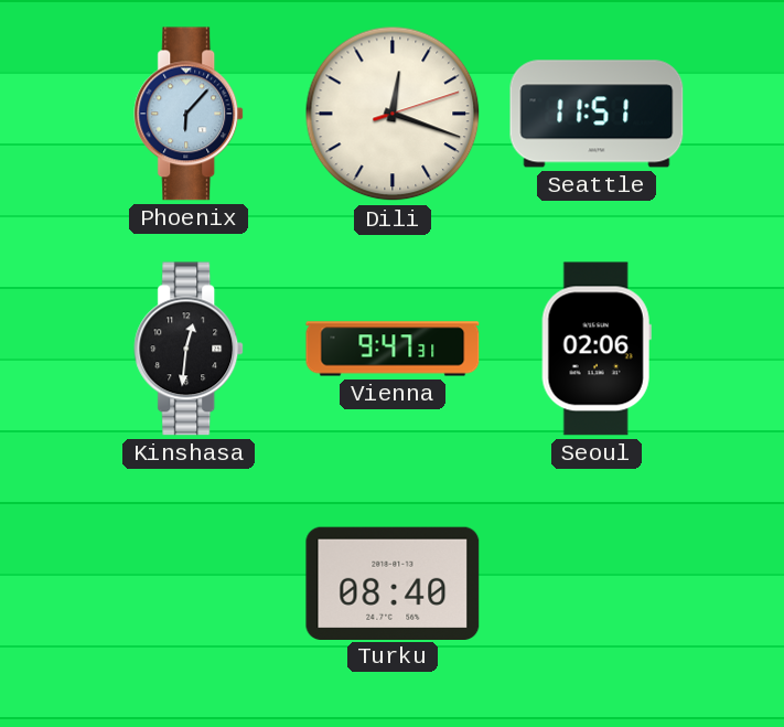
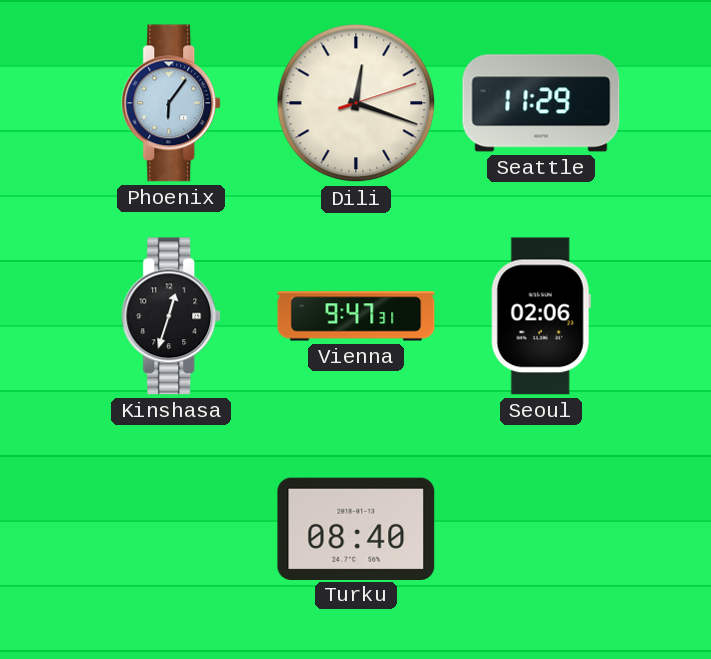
Phoenix: 6:07 -> 6:06
Seattle: 11:51 -> 11:29
Kinshasa: 12:31 -> 12:33
